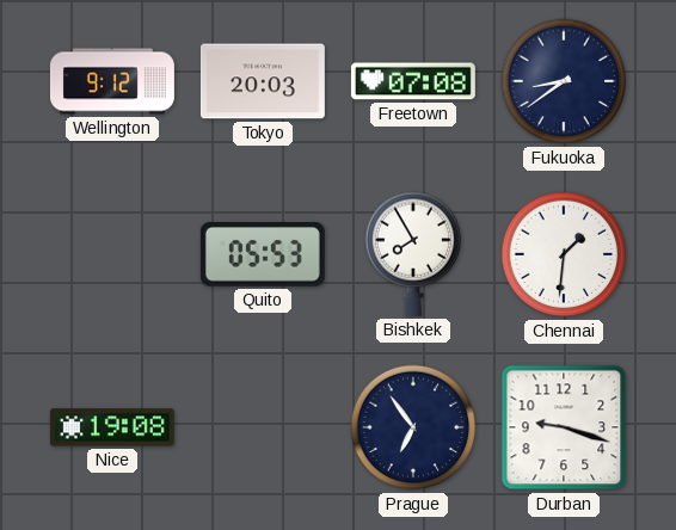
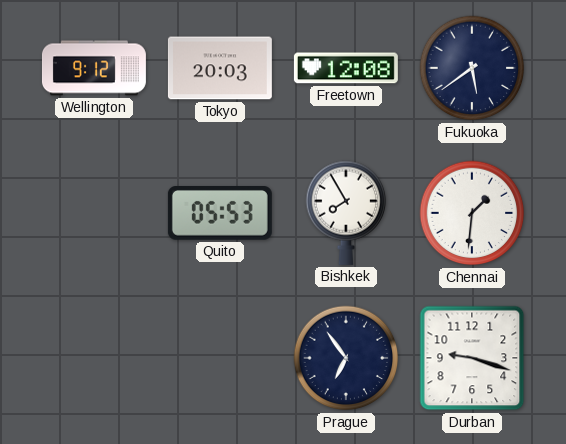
Freetown: 07:08 -> 12:08
Fukuoka: 8:39 -> 5:39
Nice: 19:08 -> none
